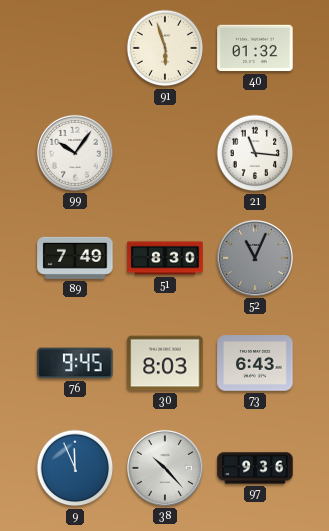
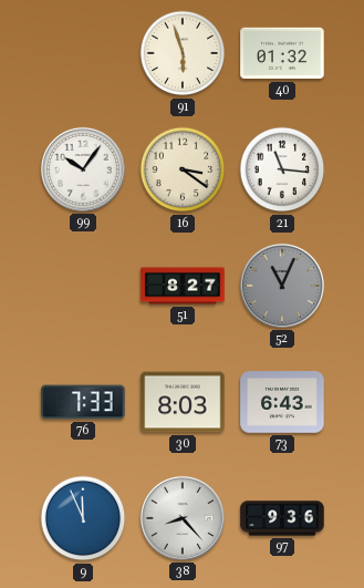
16: none -> 3:21
89: 7:49 -> none
51: 8:30 -> 8:27
76: 9:45 -> 7:33
38: 10:23 -> 8:23
